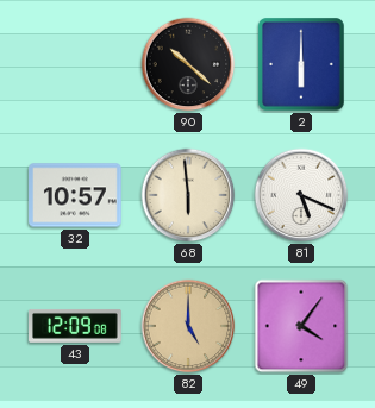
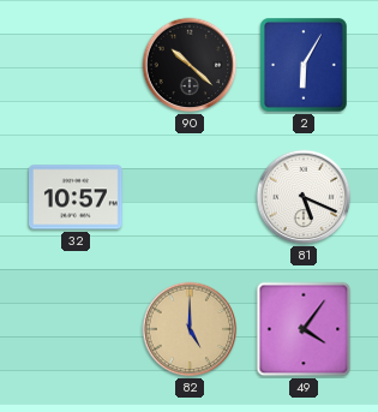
2: 6:00 -> 6:05
68: 5:59 -> none
43: 12:09 -> none
